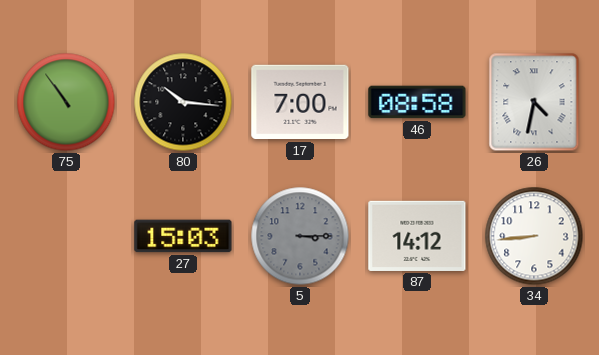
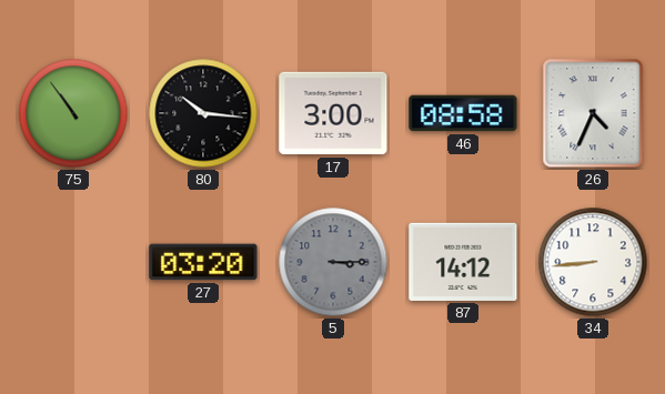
17: 7:00 -> 3:00
26: 4:32 -> 4:34
27: 15:03 -> 03:20
